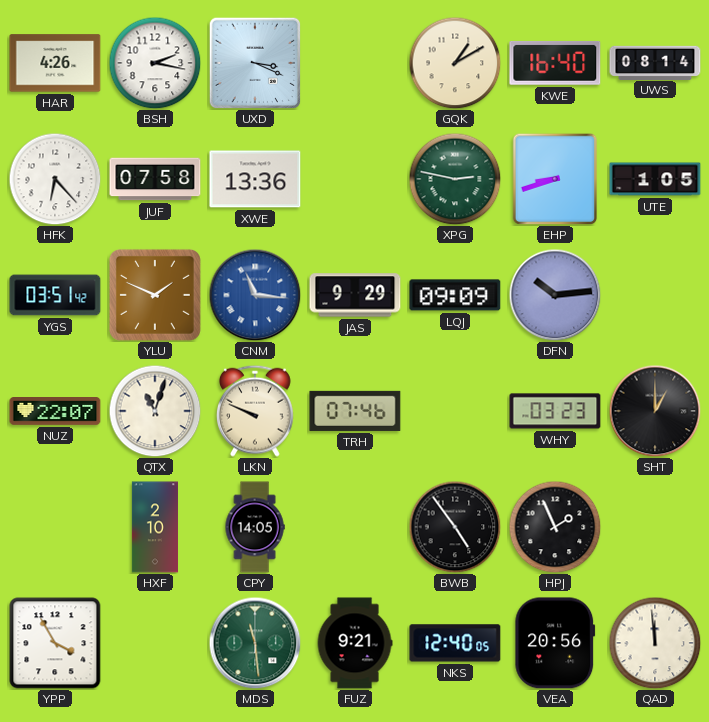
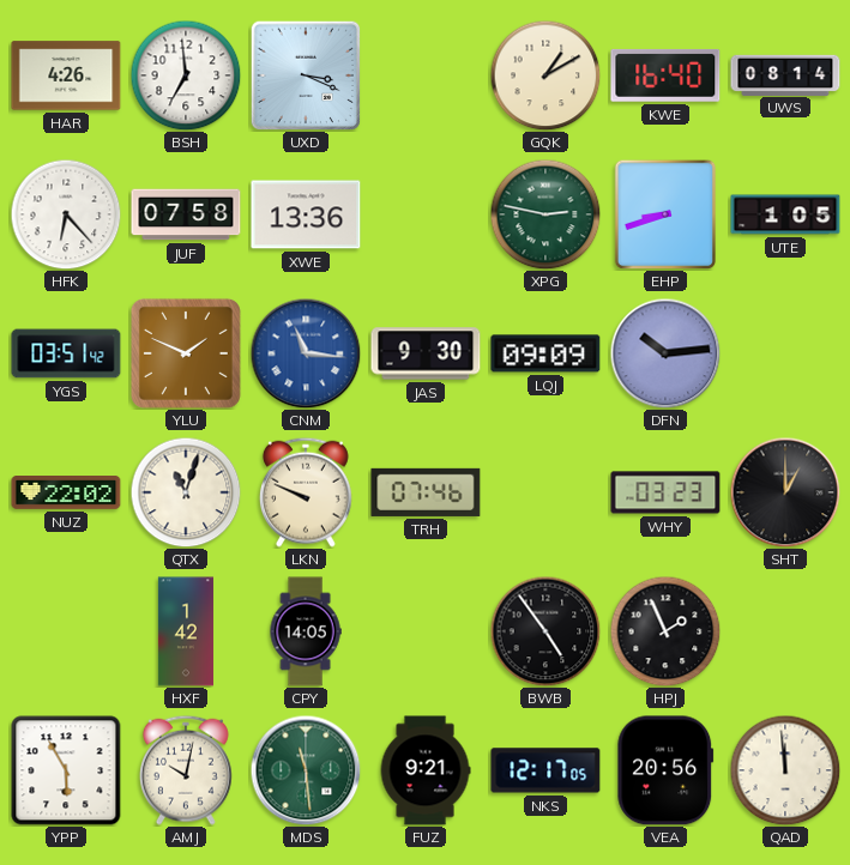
BSH: 2:17 -> 6:59
JAS: 9:29 -> 9:30
NUZ: 22:07 -> 22:02
HXF: 2:10 -> 1:42
YPP: 3:55 -> 5:55
AMJ: none -> 10:02
NKS: 12:40 -> 12:17
